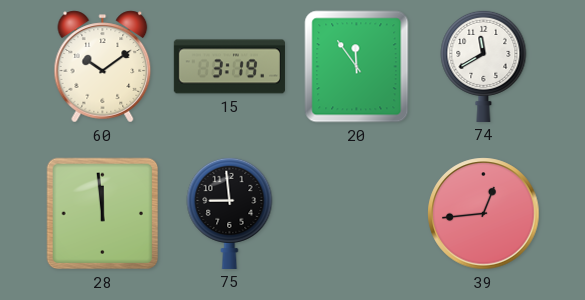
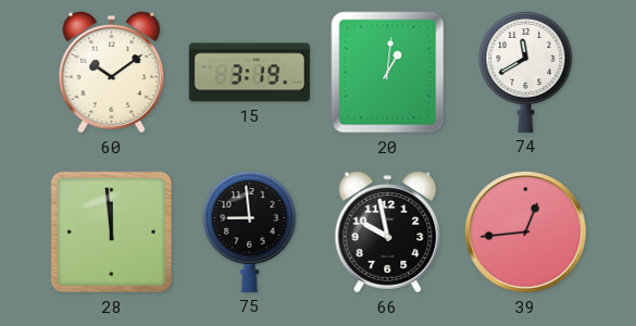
20: 11:54 -> 1:01
66: none -> 9:58
